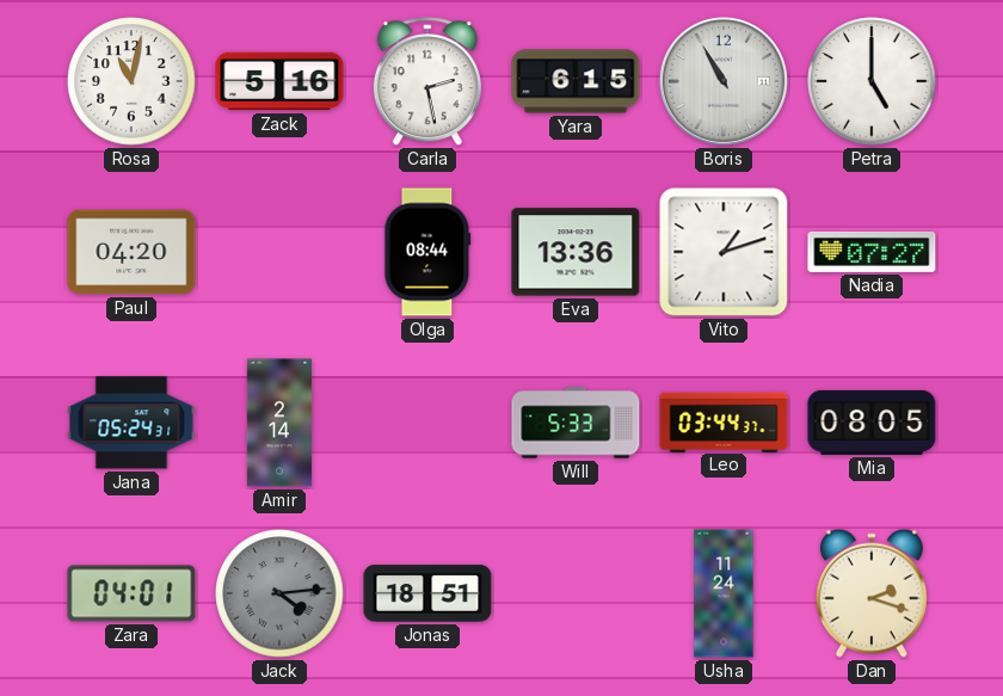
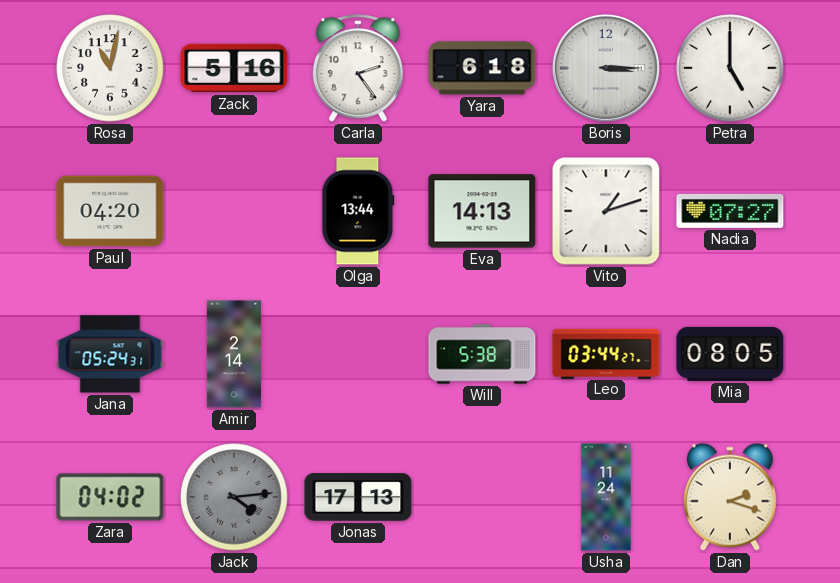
Carla: 2:28 -> 2:24
Yara: 6:15 -> 6:18
Boris: 10:55 -> 3:15
Olga: 08:44 -> 13:44
Eva: 13:36 -> 14:13
Will: 5:33 -> 5:38
Leo: 03:44:37 -> 03:44:27
Zara: 04:01 -> 04:02
Jonas: 18:51 -> 17:13
